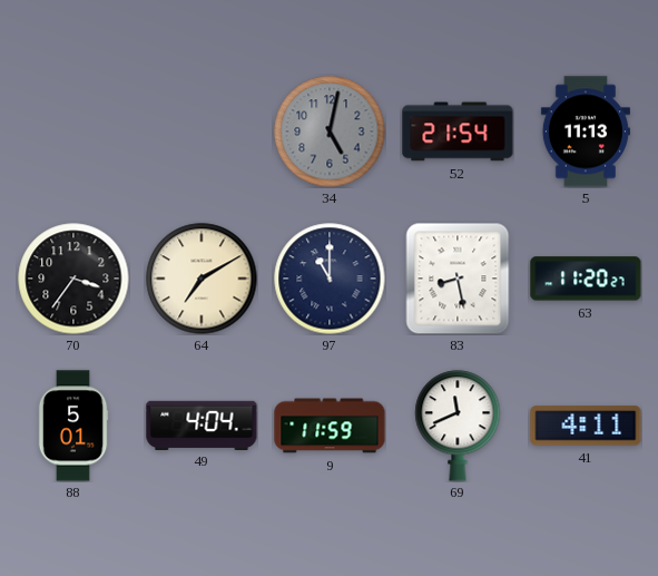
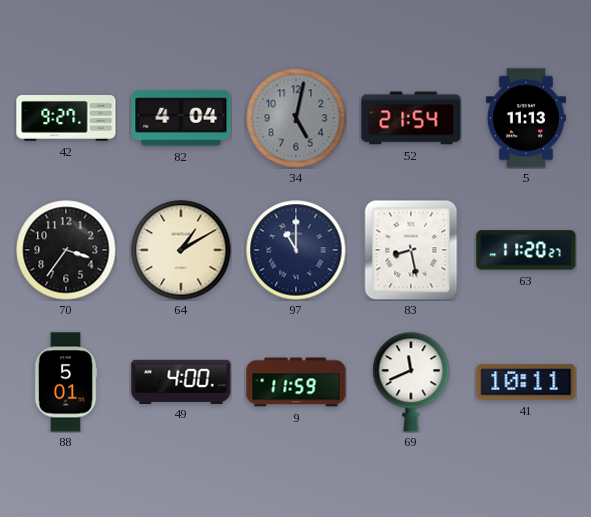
42: none -> 9:27
82: none -> 4:04
64: 7:10 -> 1:10
49: 4:04 -> 4:00
41: 4:11 -> 10:11
